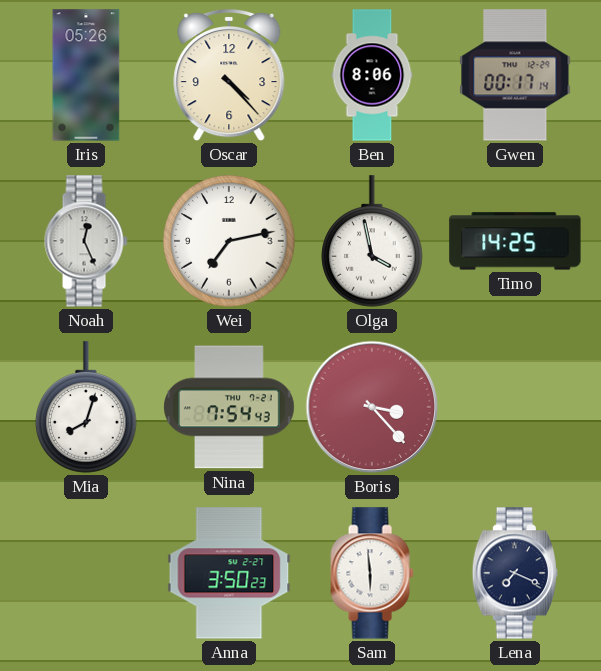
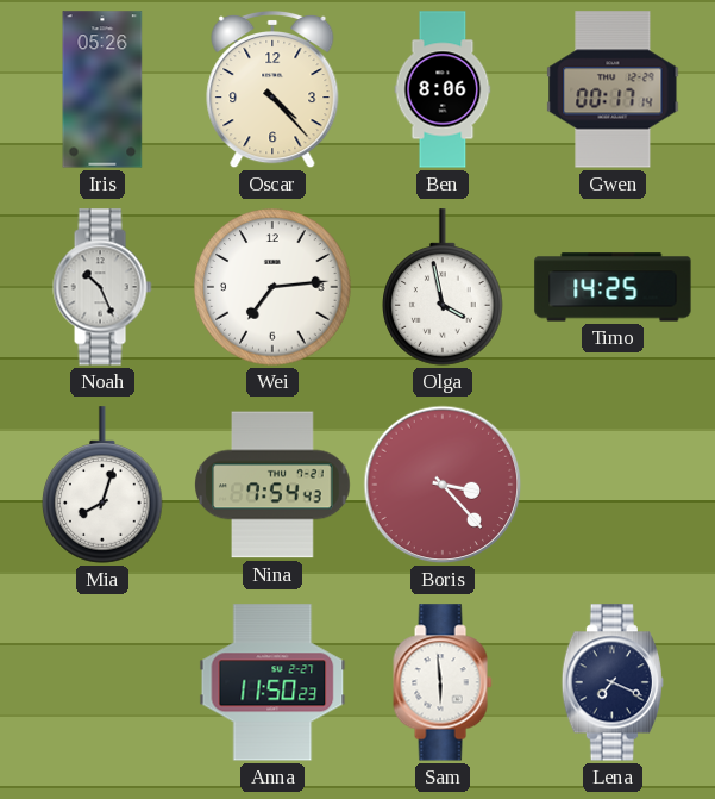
Noah: 12:26 -> 10:26
Wei: 7:13 -> 7:14
Anna: 3:50 -> 11:50
